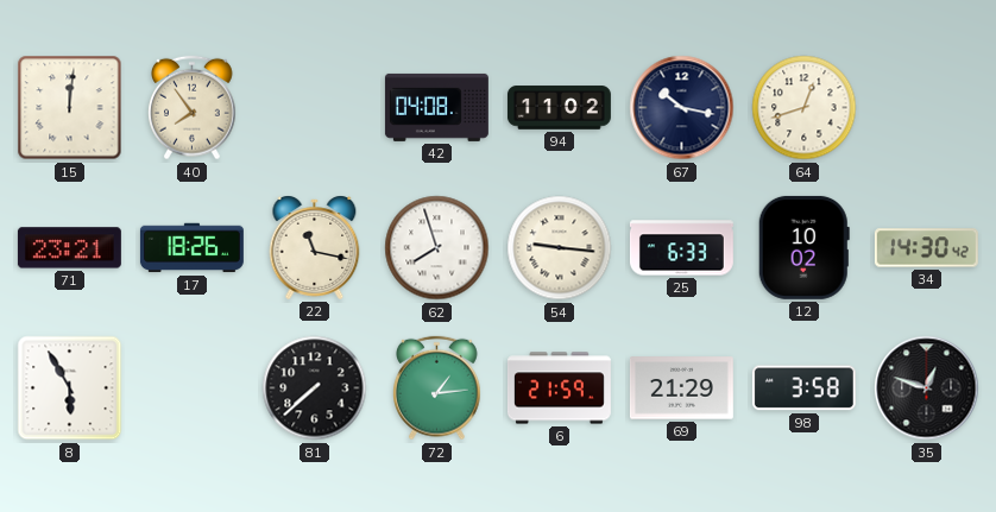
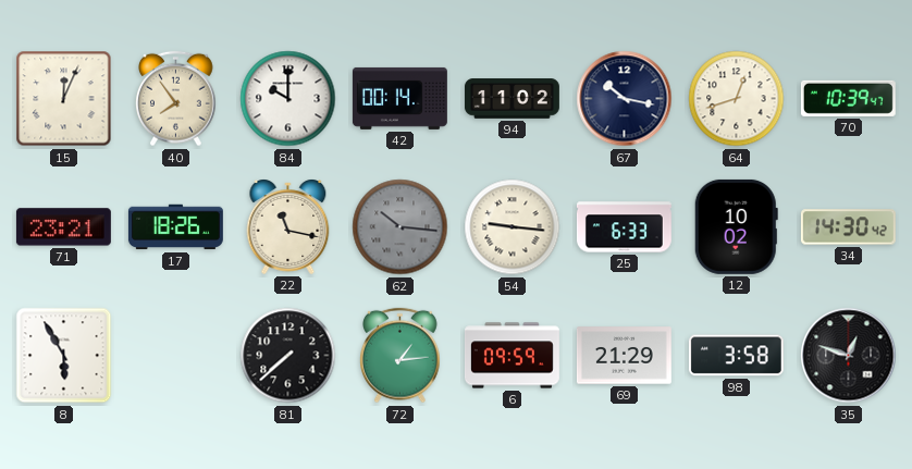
15: 12:01 -> 12:04
84: none -> 10:00
42: 04:08 -> 00:14
70: none -> 10:39
62: 7:57 -> 10:16
62 dial: white -> grey
6: 21:59 -> 09:59
